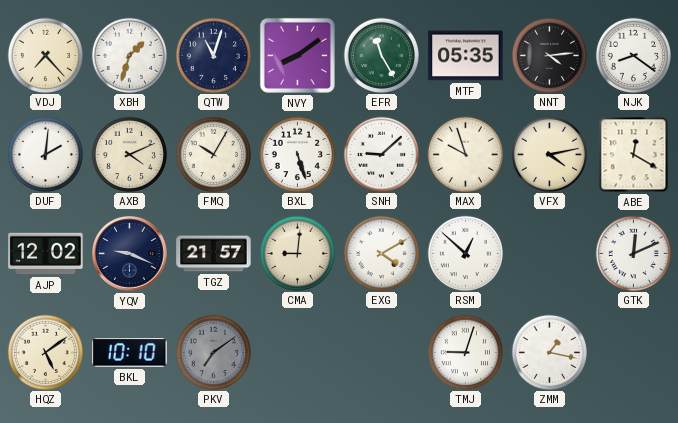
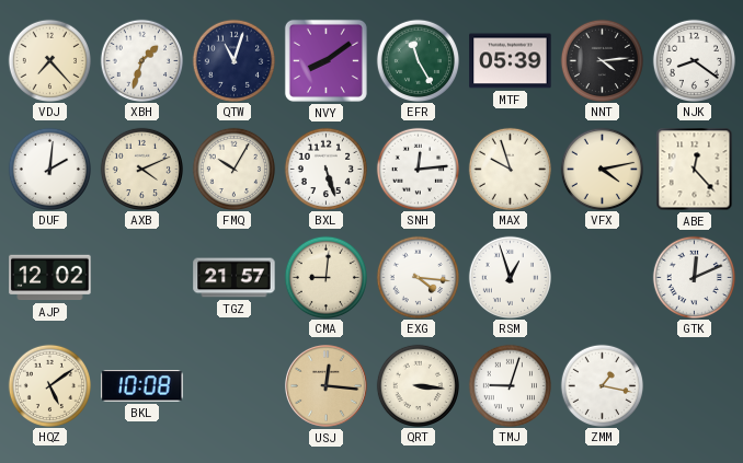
MTF: 05:35 -> 05:39
SNH: 9:08 -> 12:14
ABE: 12:20 -> 12:23
YQV: 9:19 -> none
EXG: 4:10 -> 4:16
RSM: 12:52 -> 12:57
BKL: 10:10 -> 10:08
PKV: 7:09 -> none
USJ: none -> 12:16
QRT: none -> 3:16
